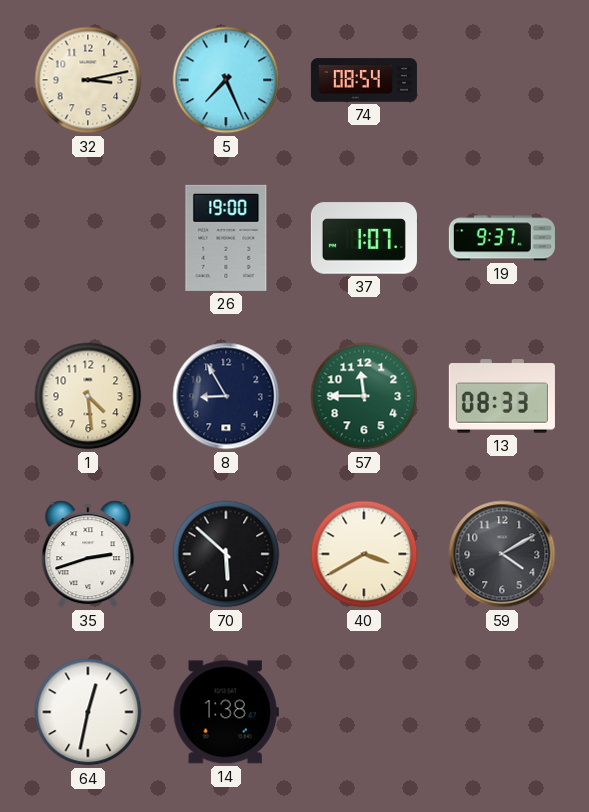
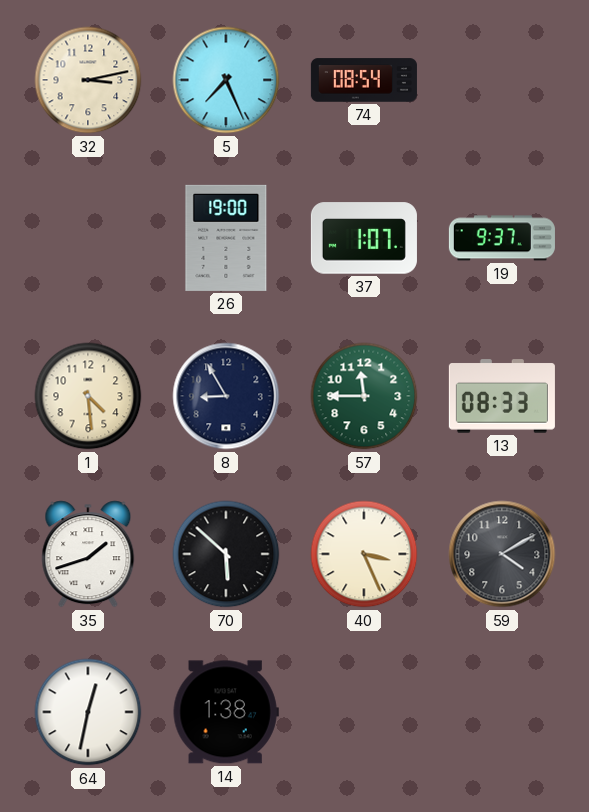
35: 2:42 -> 1:42
40: 3:40 -> 3:26
